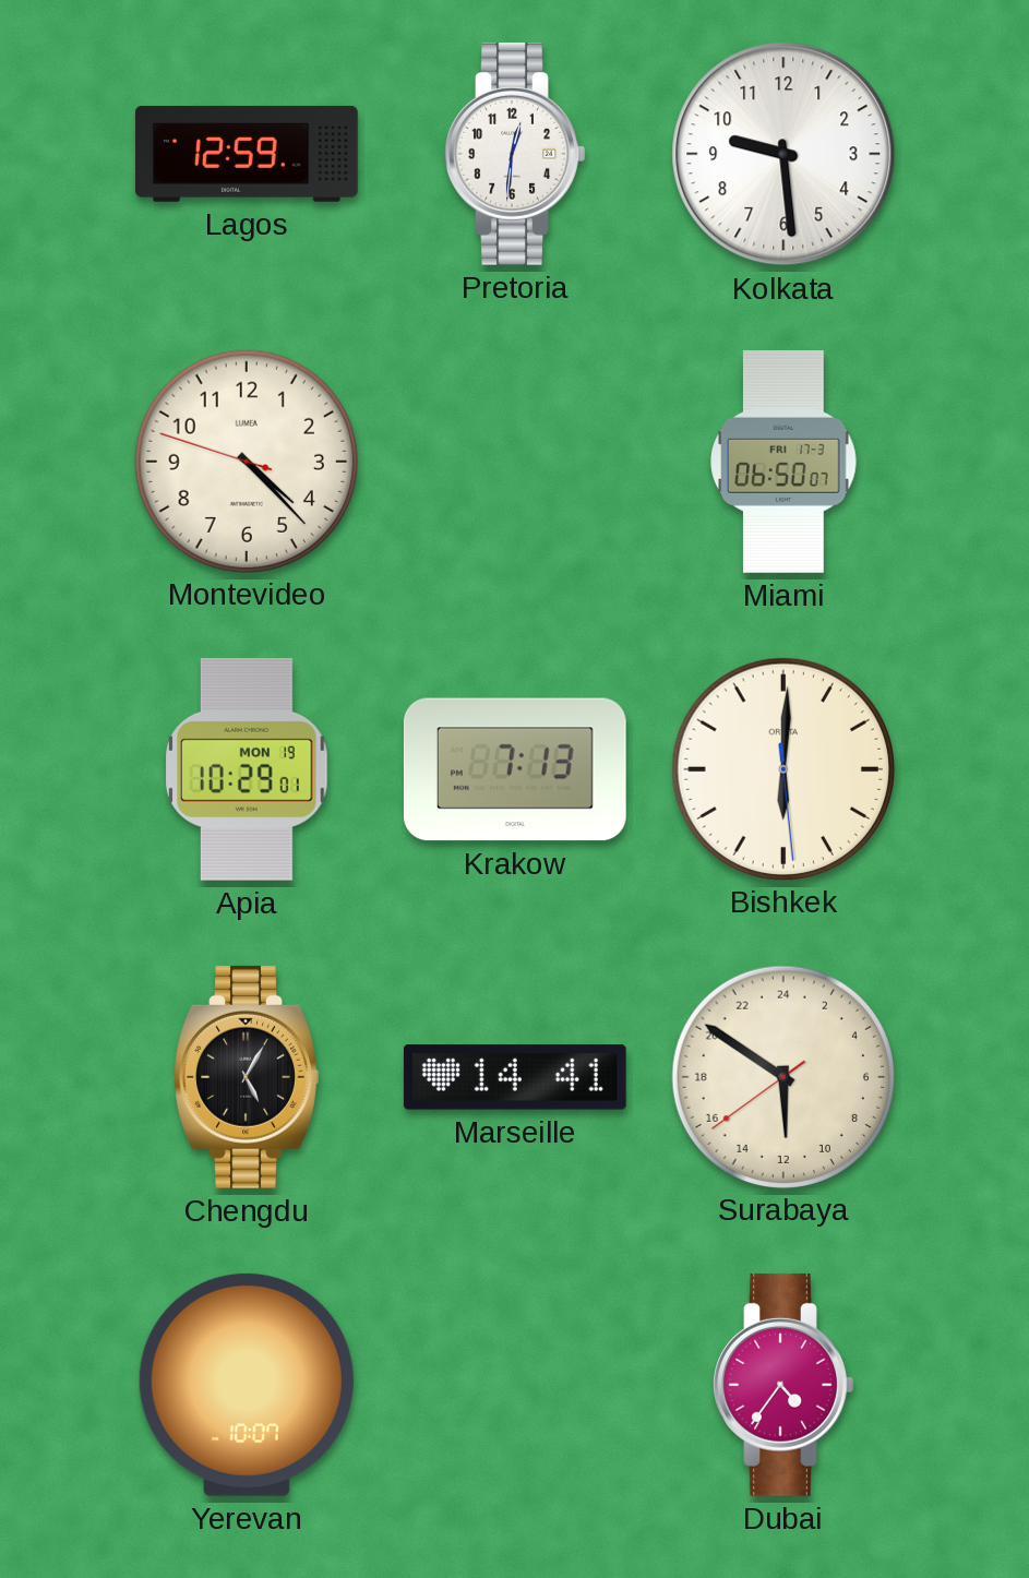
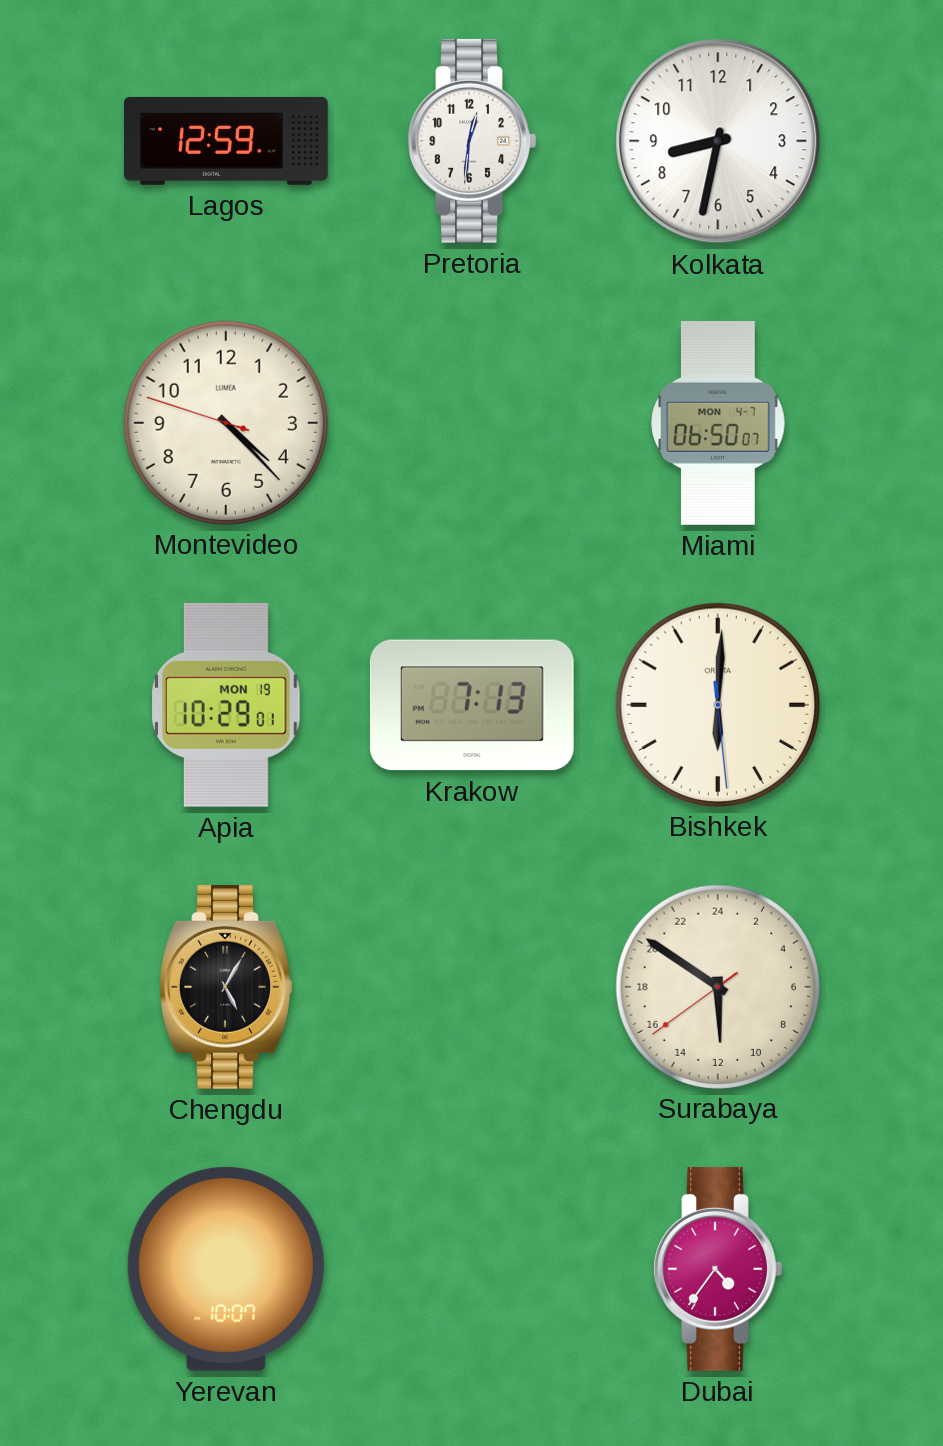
Kolkata: 9:29 -> 8:32
Miami date: FRI 17-3 -> MON 4-7
Marseille: 14:41 -> none
